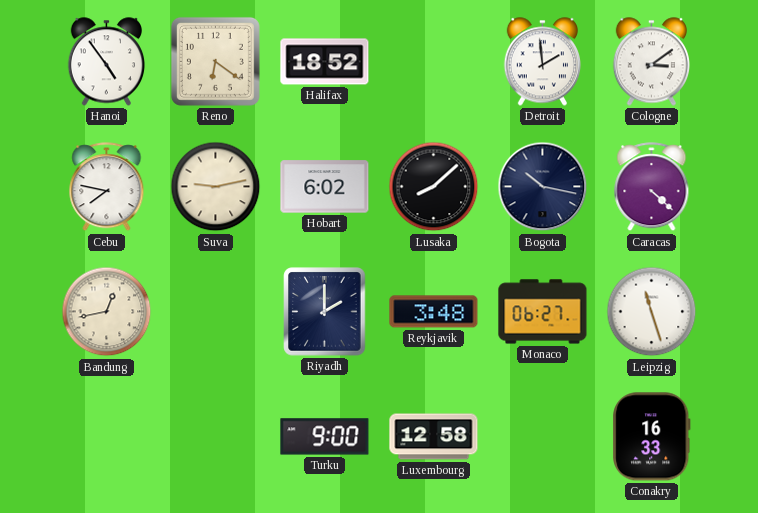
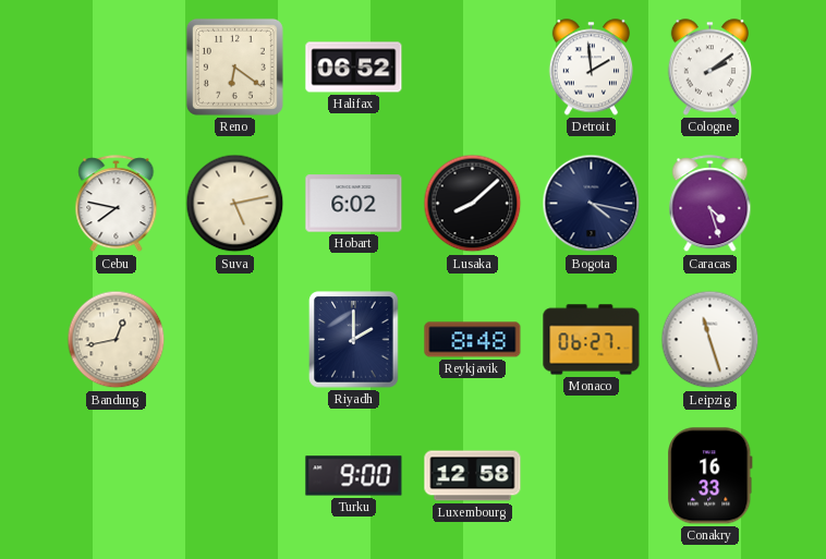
Hanoi: 4:54 -> none
Halifax: 18:52 -> 06:52
Cologne: 3:09 -> 2:09
Suva: 9:13 -> 5:13
Bogota: 10:17 -> 4:17
Caracas: 4:22 -> 4:27
Reykjavik: 3:48 -> 8:48
